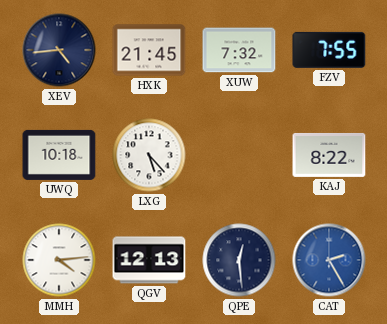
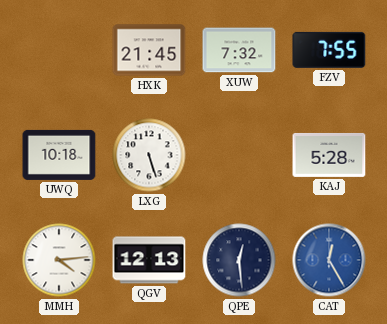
XEV: 4:44 -> none
LXG: 5:23 -> 5:27
KAJ: 8:22 -> 5:28
CAT: 2:25 -> 12:25
